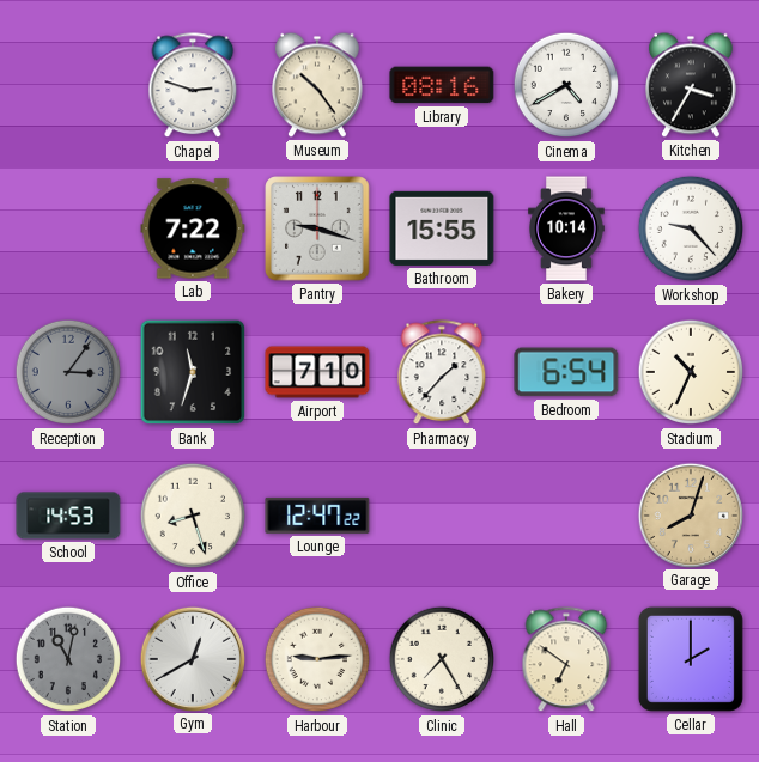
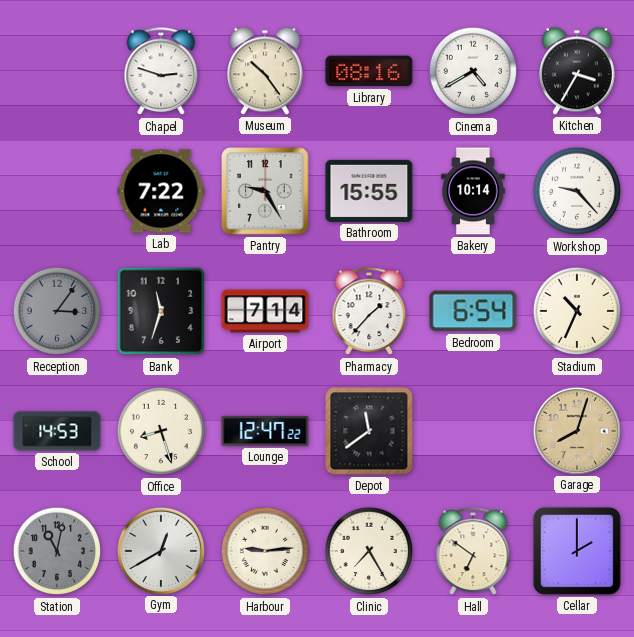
Pantry: 9:18 -> 9:25
Airport: 7:10 -> 7:14
Depot: none -> 11:39
